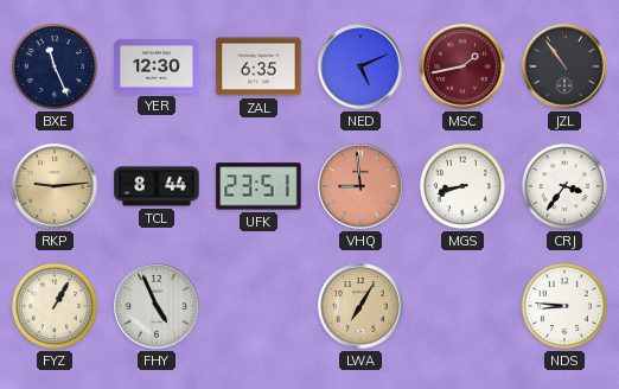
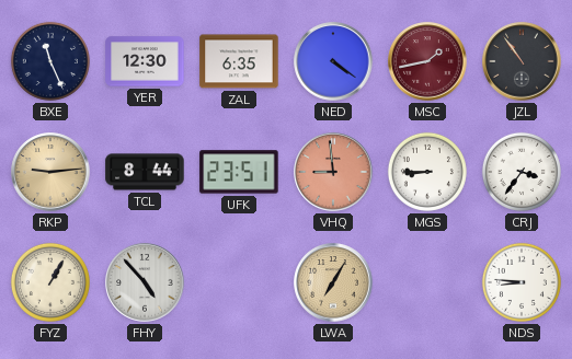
NED: 5:11 -> 4:21
MGS: 8:42 -> 8:45
FHY: 4:56 -> 4:53
